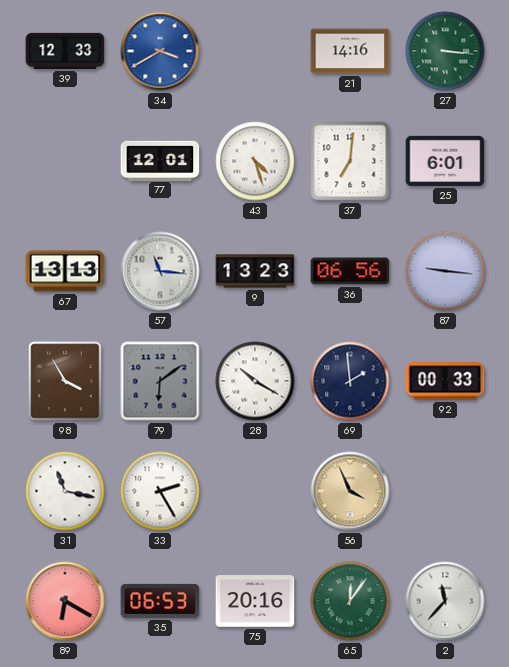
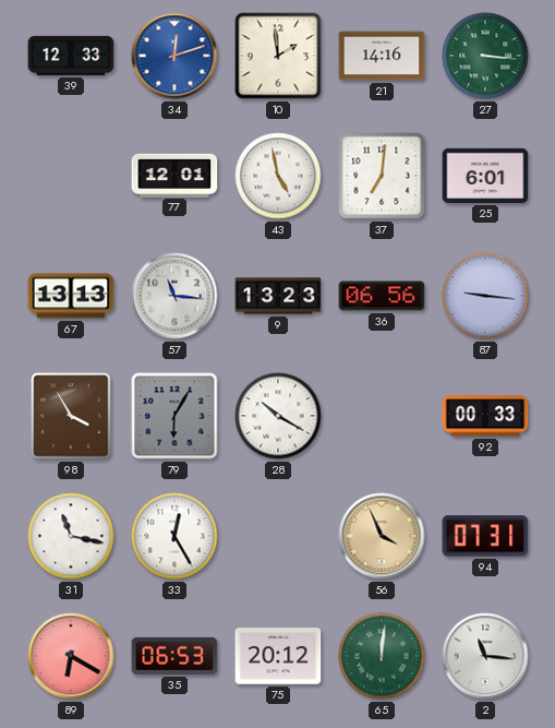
34: 3:40 -> 12:12
10: none -> 1:59
43: 4:27 -> 4:58
79: 6:09 -> 6:05
69: 1:59 -> none
33: 2:25 -> 12:25
94: none -> 07:31
75: 20:16 -> 20:12
65: 12:06 -> 12:01
2: 11:37 -> 11:16
